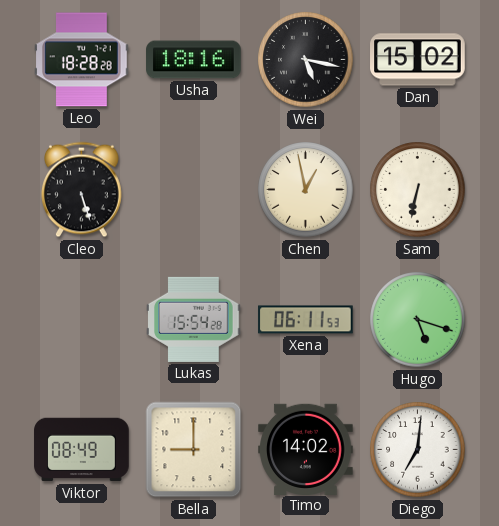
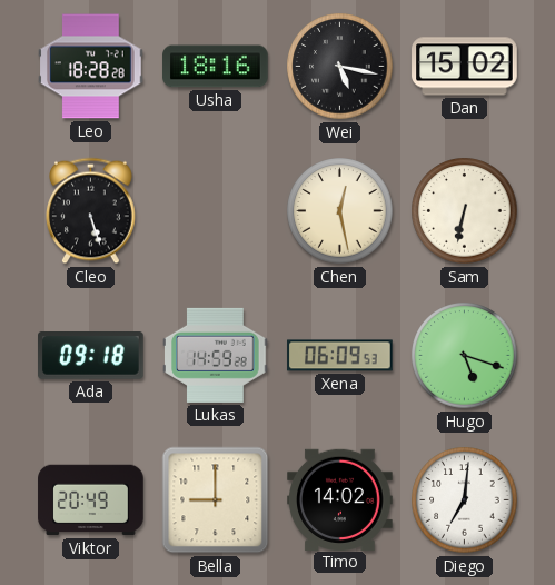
Chen: 12:58 -> 12:28
Ada: none -> 09:18
Lukas: 15:54 -> 14:59
Xena: 06:11 -> 06:09
Viktor: 08:49 -> 20:49
